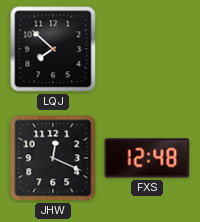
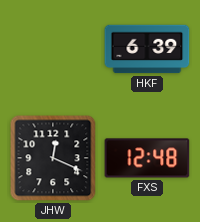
LQJ: 7:52 -> none
HKF: none -> 6:39
